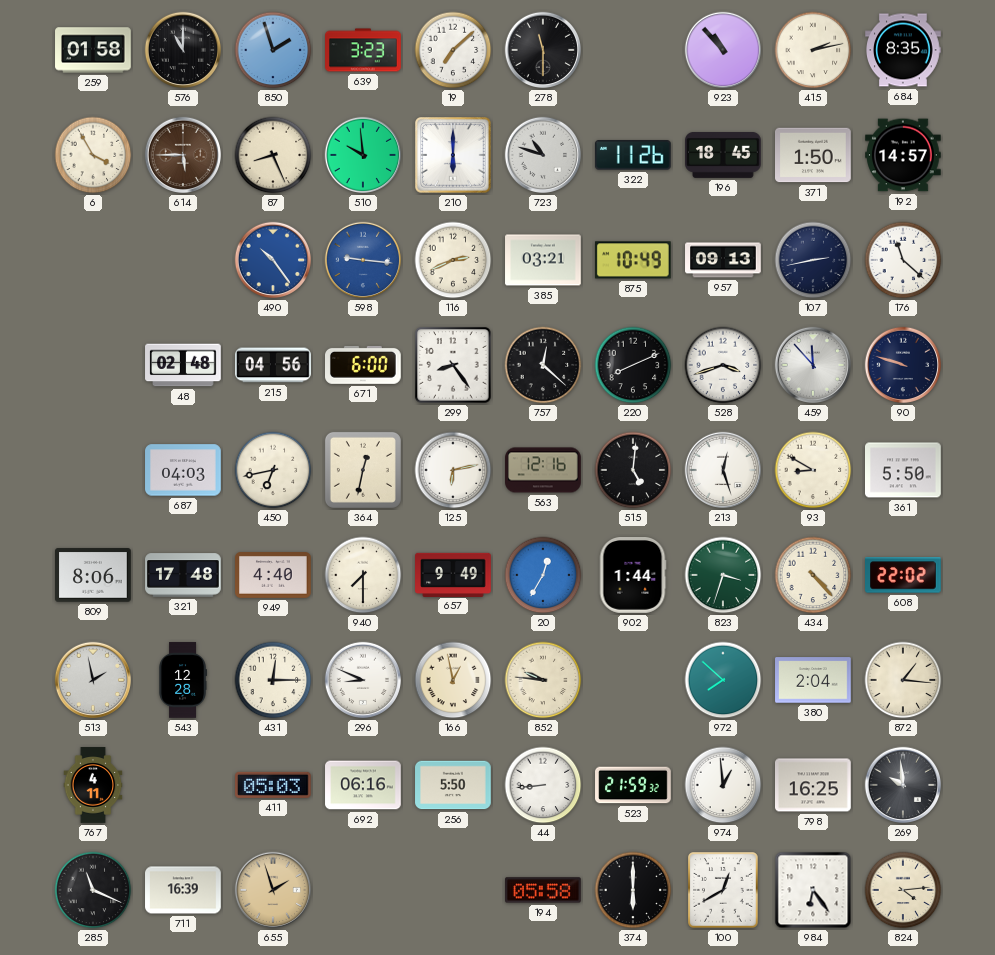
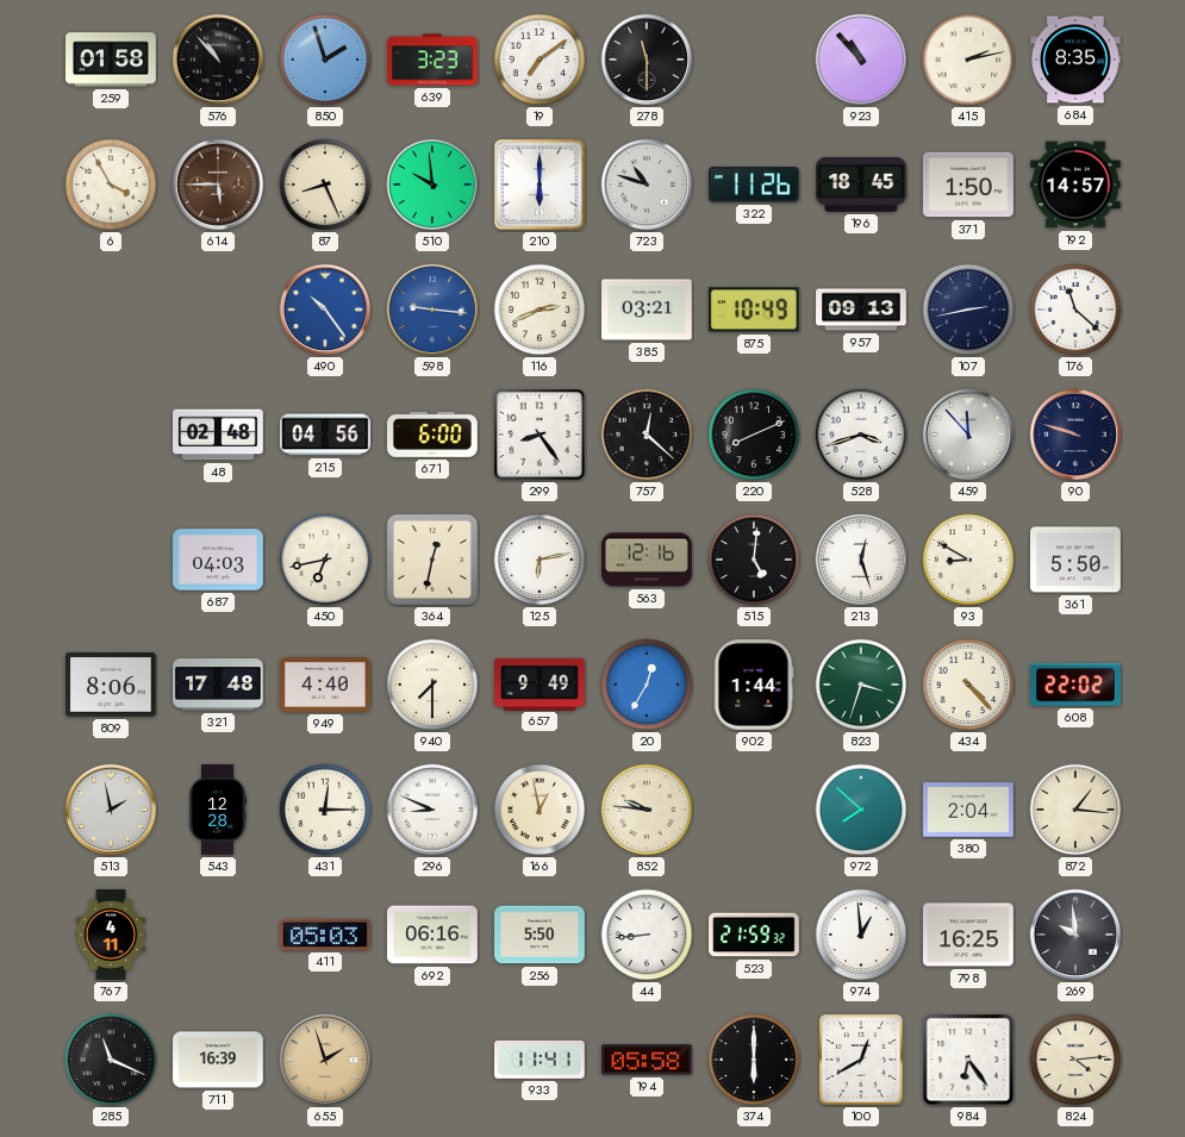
576: 11:00 -> 10:53
19: 7:08 -> 7:09
933: none -> 11:41
